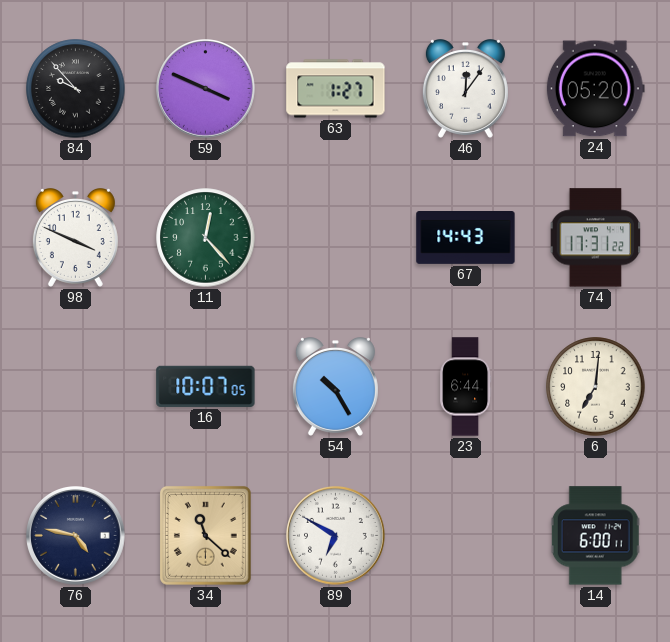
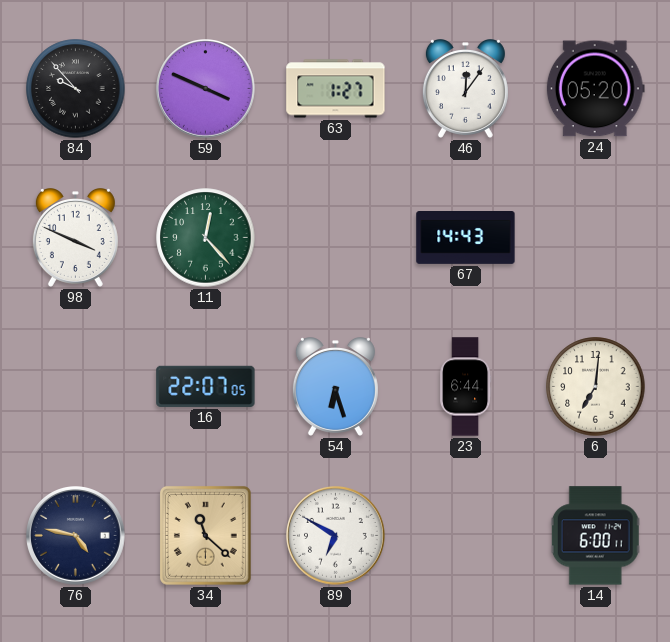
74: 17:31 -> none
16: 10:07 -> 22:07
54: 10:25 -> 6:27
